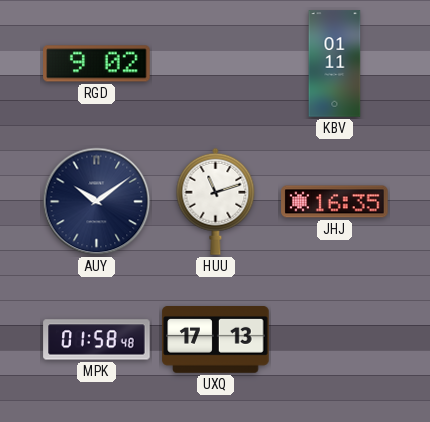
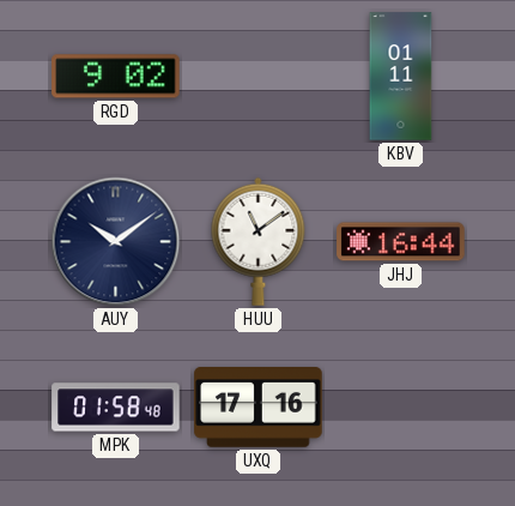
HUU: 11:12 -> 11:09
JHJ: 16:35 -> 16:44
UXQ: 17:13 -> 17:16
